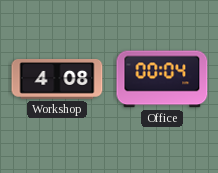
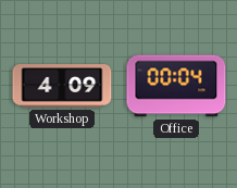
Workshop: 4:08 -> 4:09
